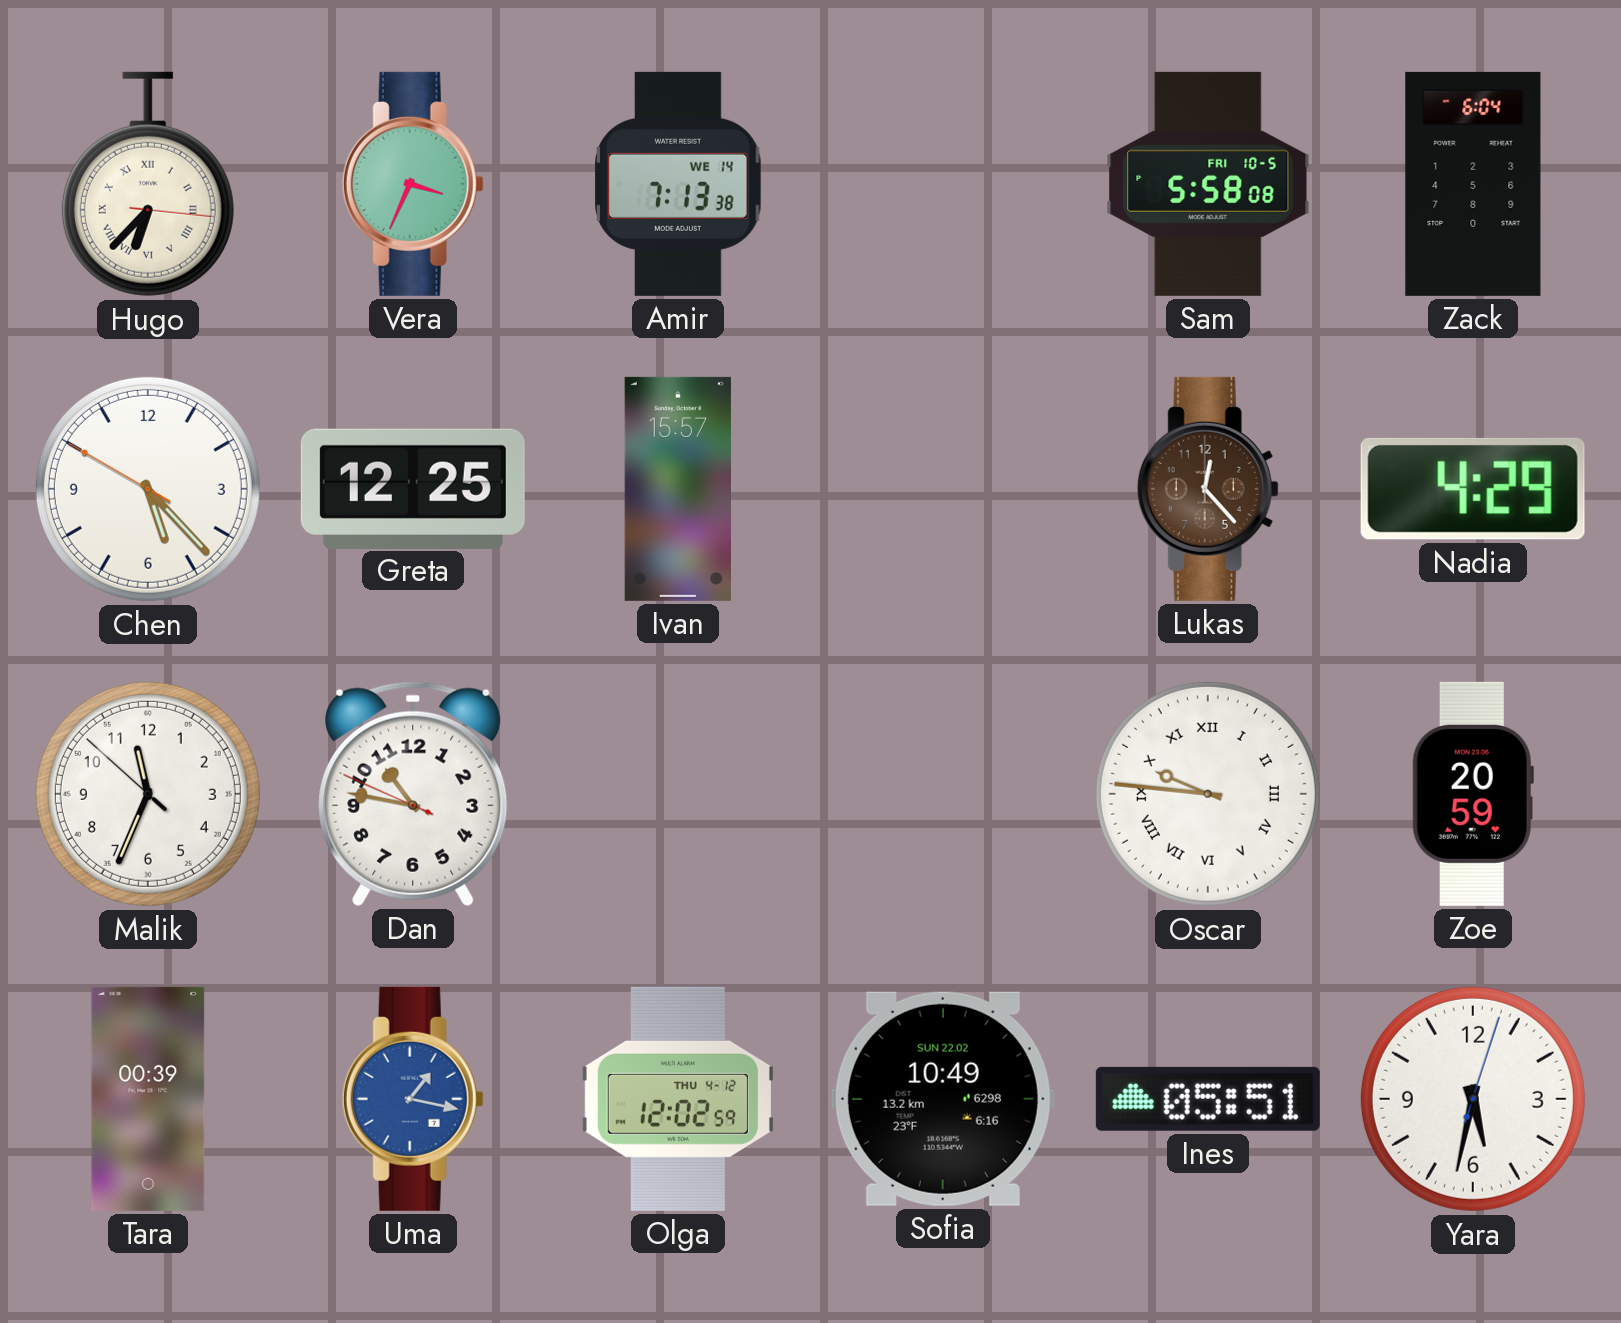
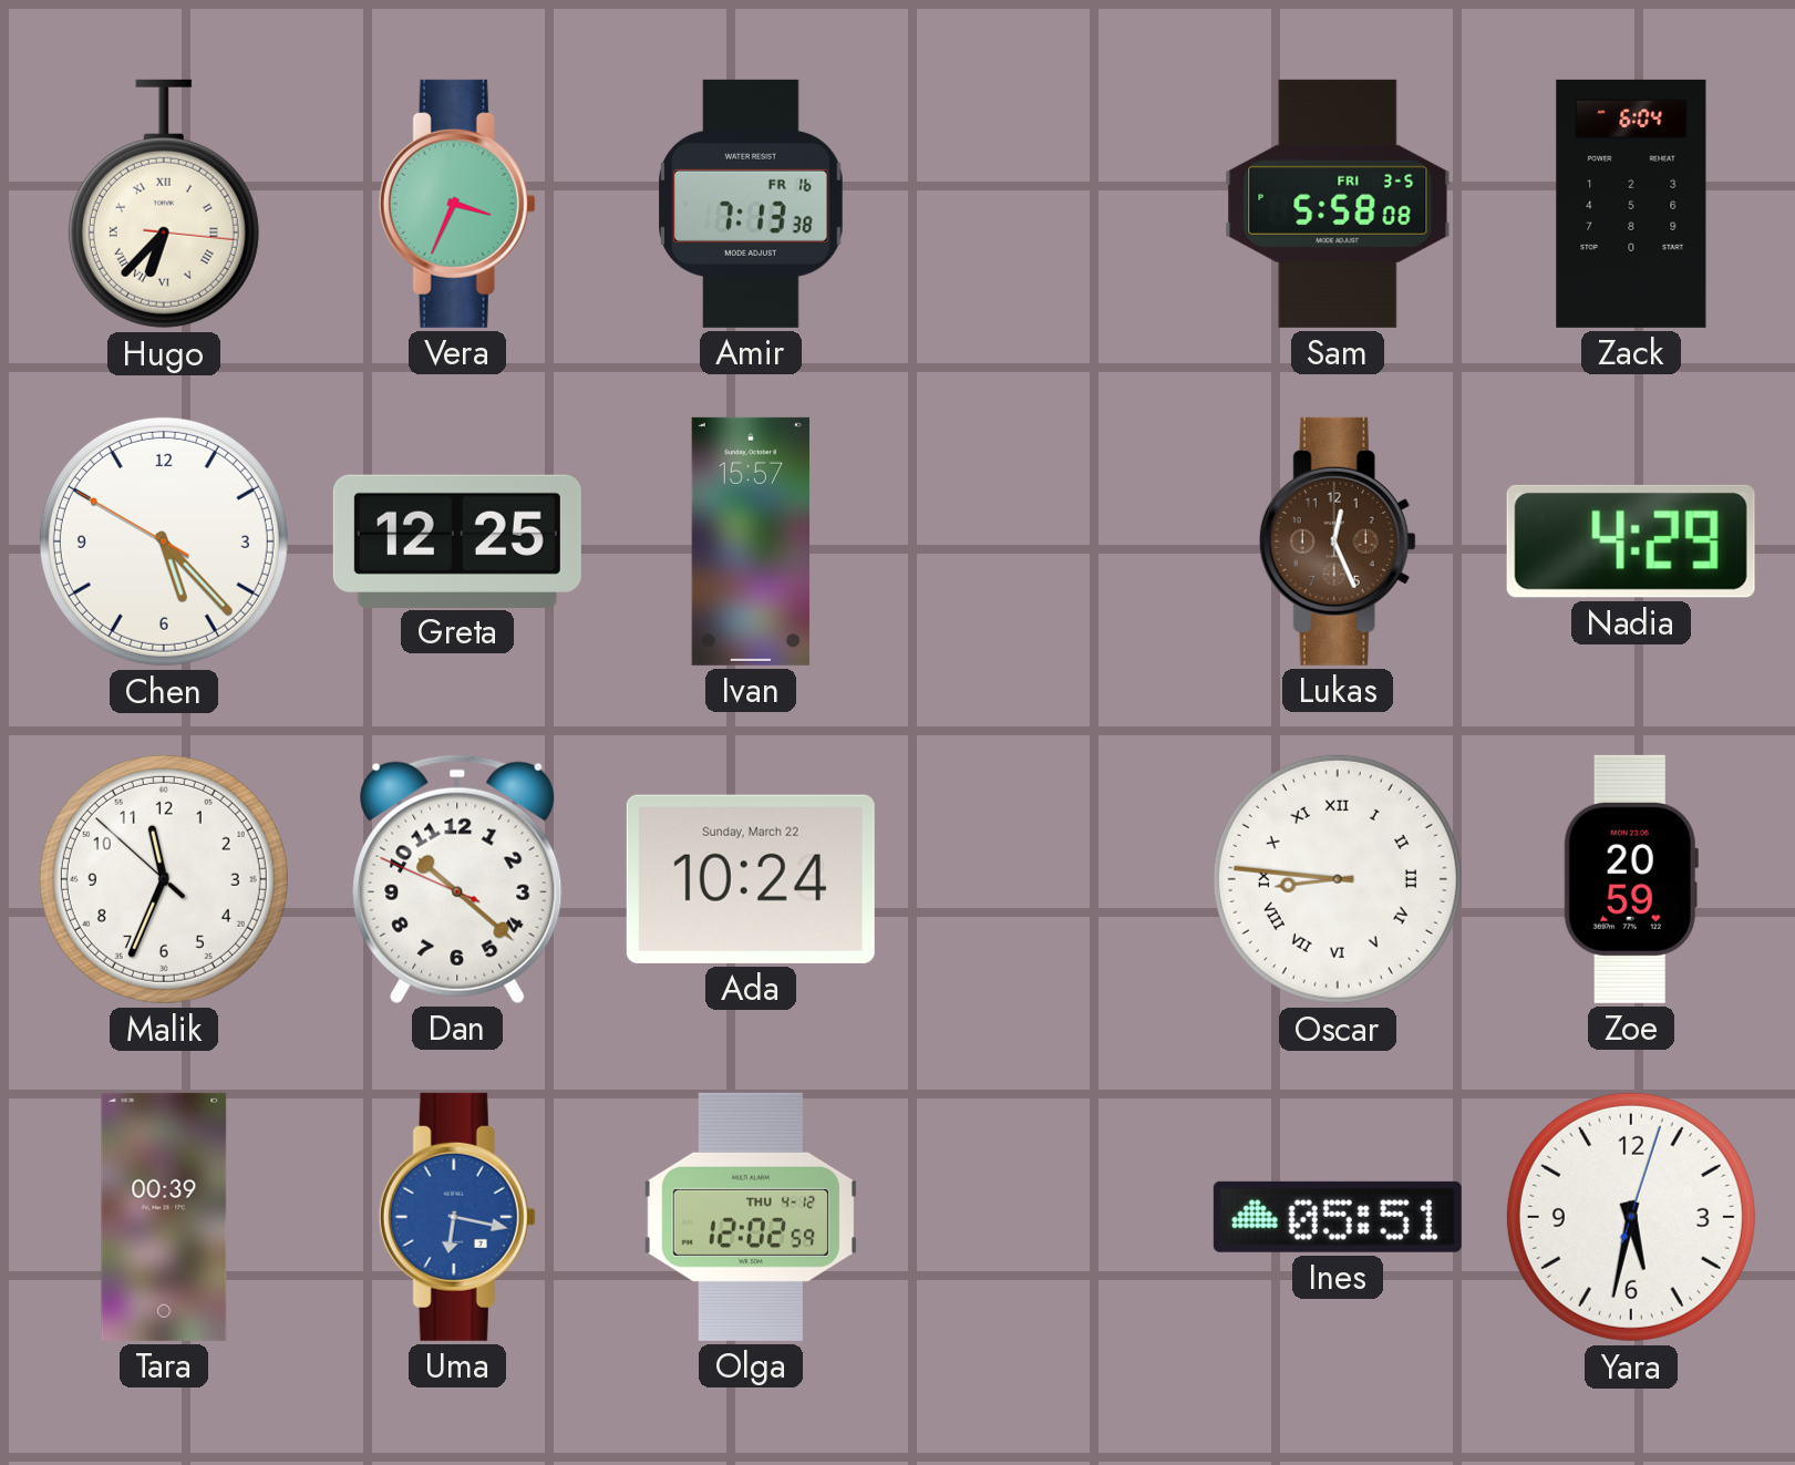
Amir date: WE 14 -> FR 16
Sam date: FRI 10-5 -> FRI 3-5
Lukas: 12:23 -> 12:26
Dan: 10:46 -> 10:21
Ada: none -> 10:24
Oscar: 9:46 -> 8:46
Uma: 1:17 -> 6:17
Sofia: 10:49 -> none
